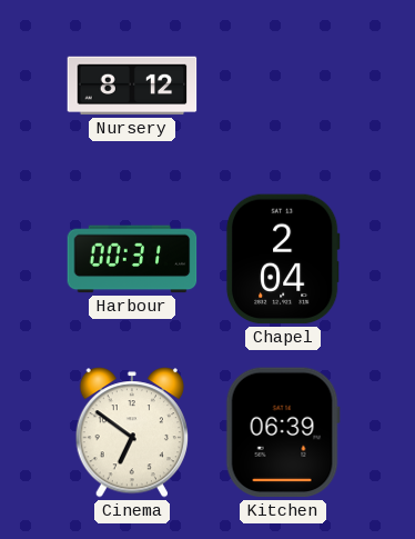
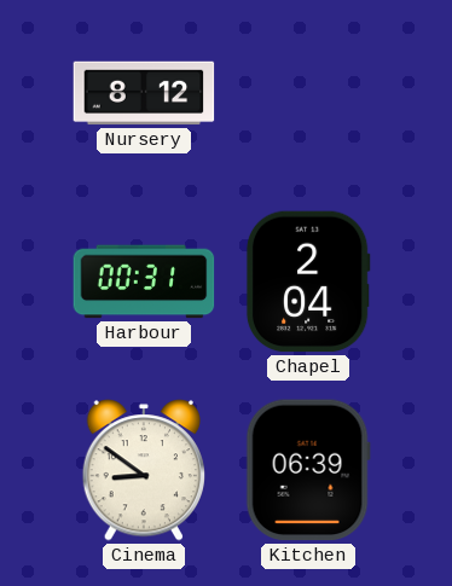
Cinema: 6:51 -> 8:51
